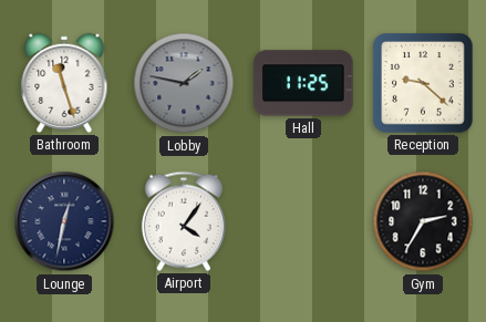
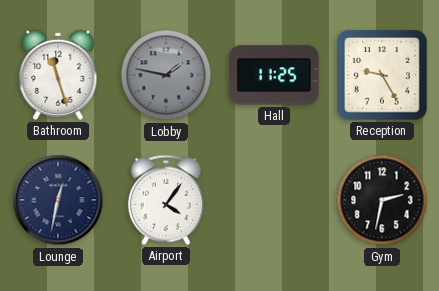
Reception: 9:22 -> 9:25
Gym: 2:35 -> 2:32
